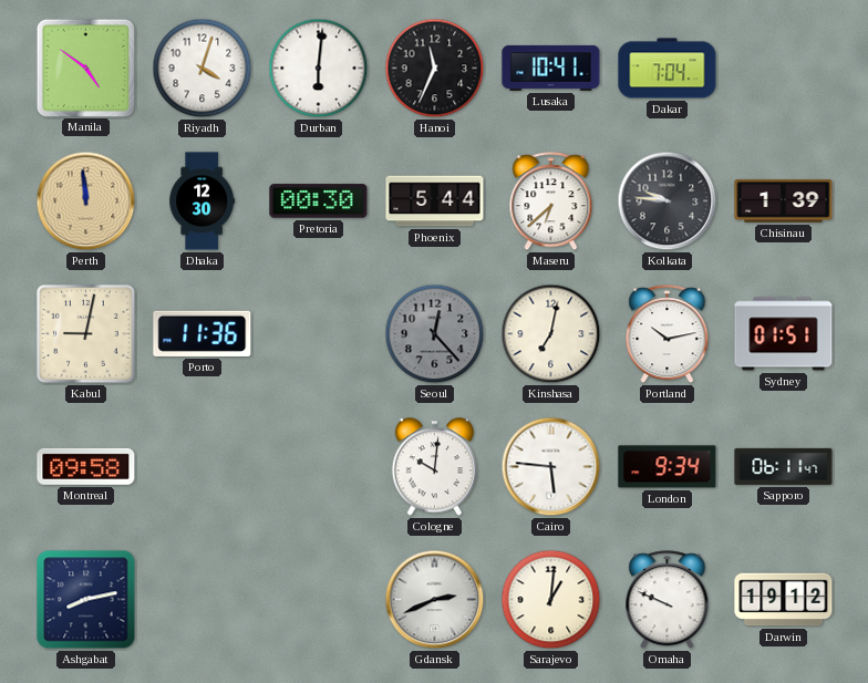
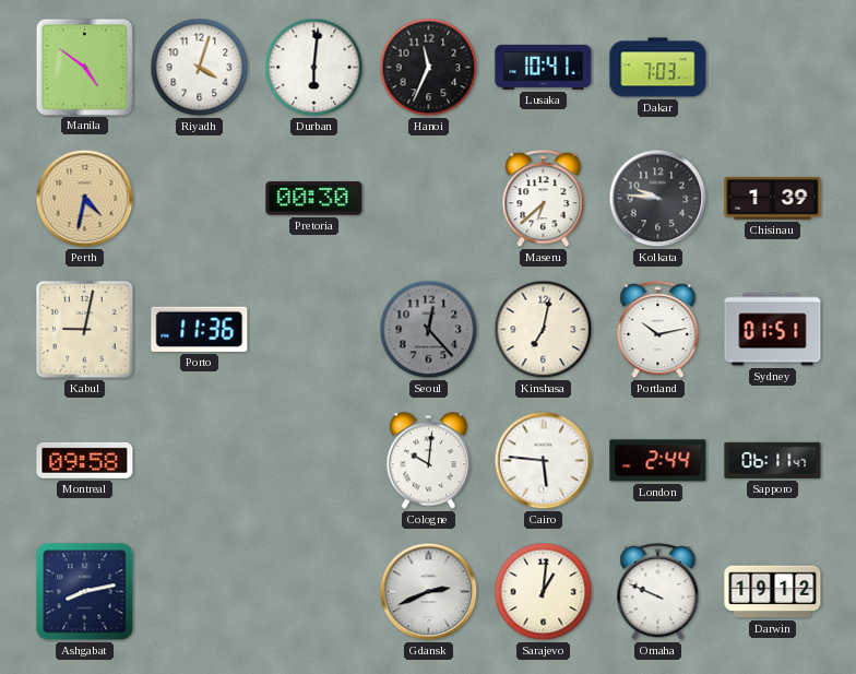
Dakar: 7:04 -> 7:03
Perth: 11:59 -> 4:32
Dhaka: 12:30 -> none
Phoenix: 5:44 -> none
London: 9:34 -> 2:44
